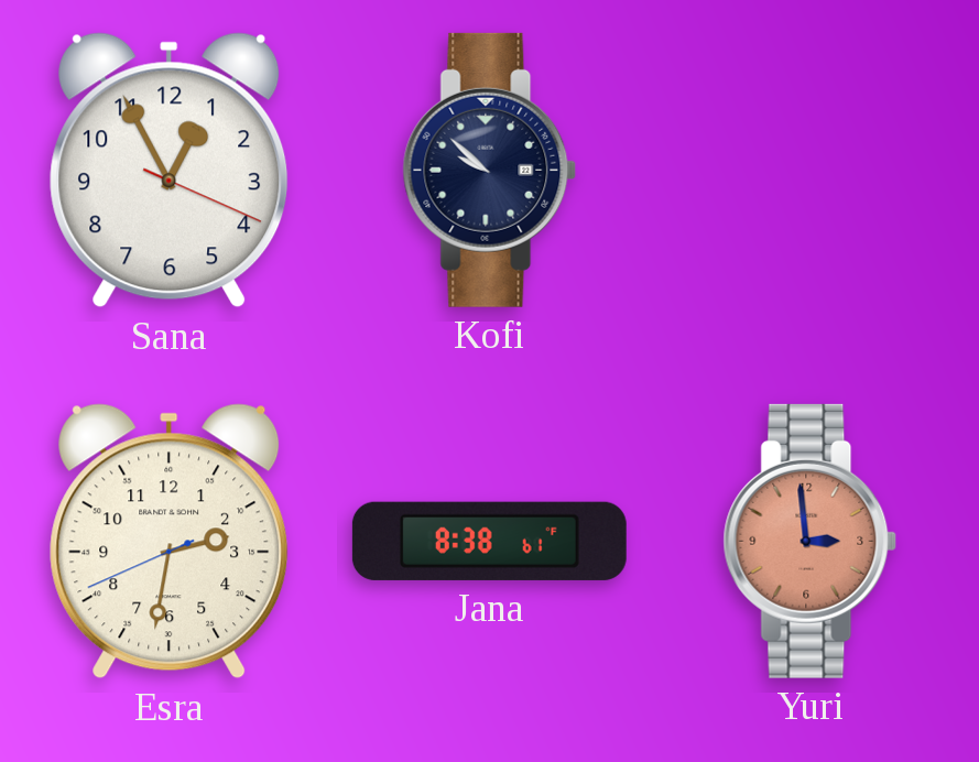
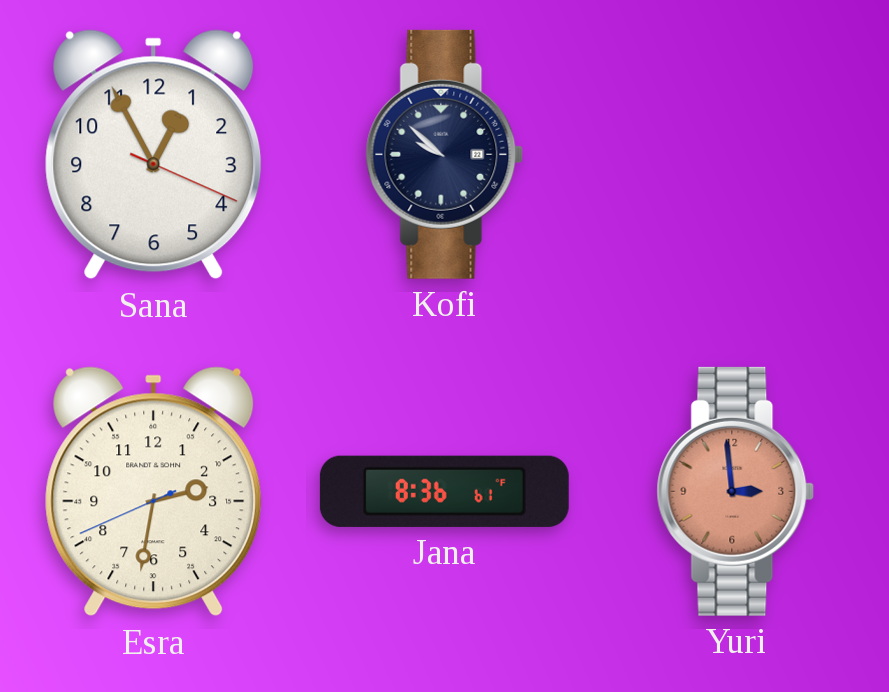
Jana: 8:38 -> 8:36
